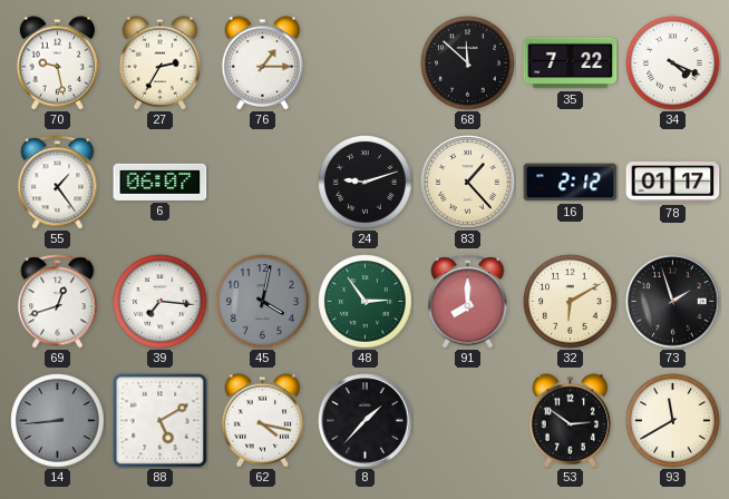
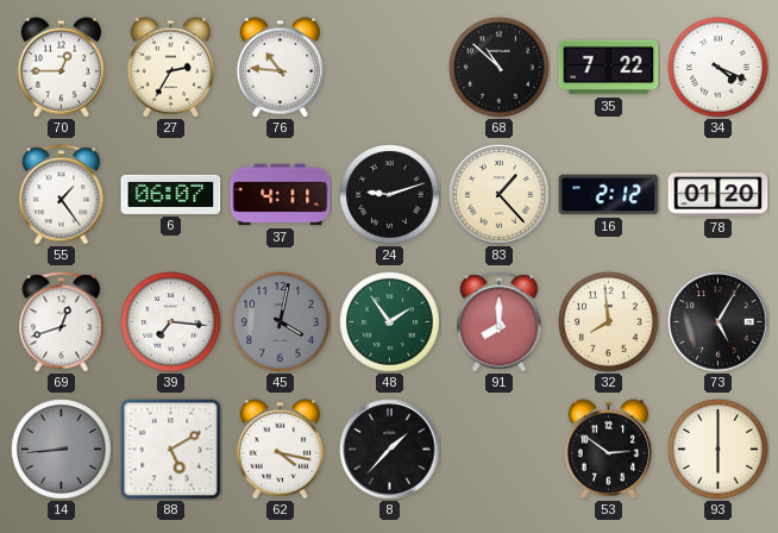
70: 9:28 -> 12:45
76: 1:15 -> 10:46
68: 11:52 -> 10:52
37: none -> 4:11
78: 01:17 -> 01:20
48: 2:54 -> 1:54
32: 6:10 -> 7:59
73: 1:57 -> 5:05
93: 11:40 -> 6:00
